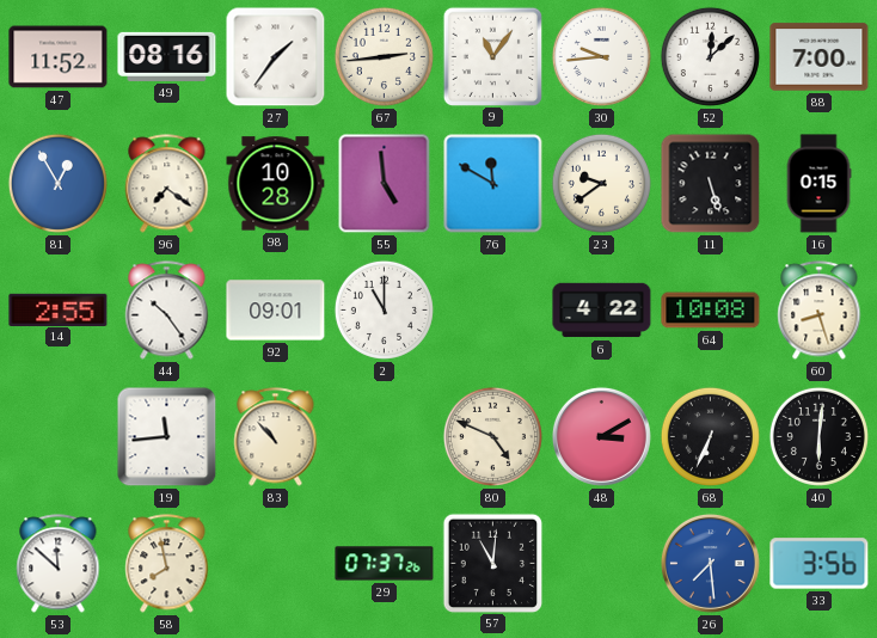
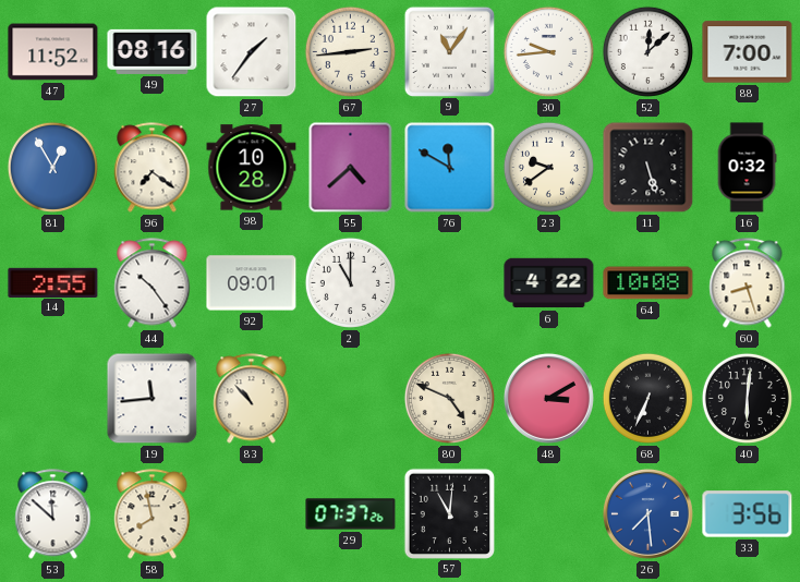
55: 4:59 -> 4:38
16: 0:15 -> 0:32
